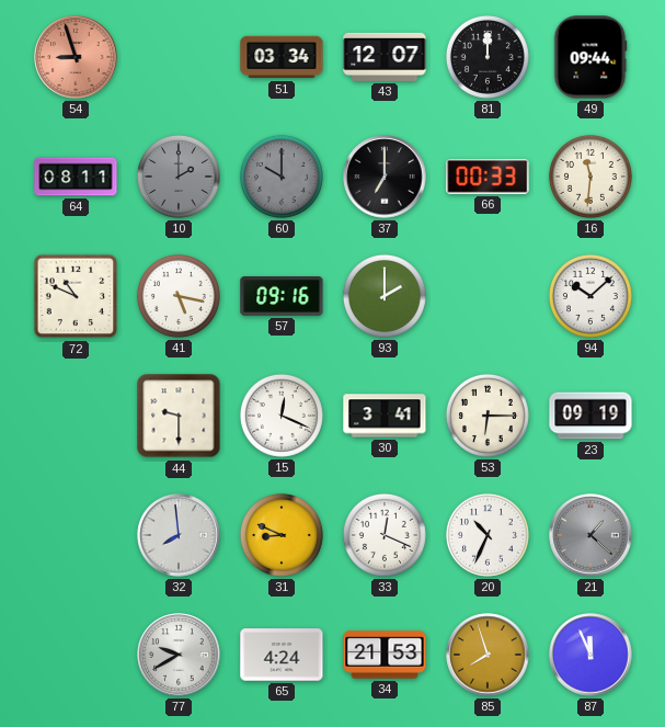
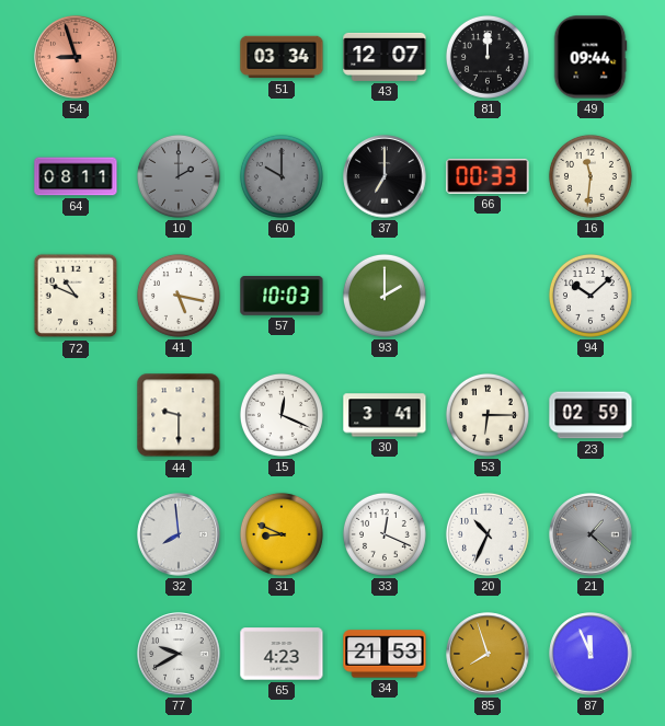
57: 09:16 -> 10:03
23: 09:19 -> 02:59
65: 4:24 -> 4:23
